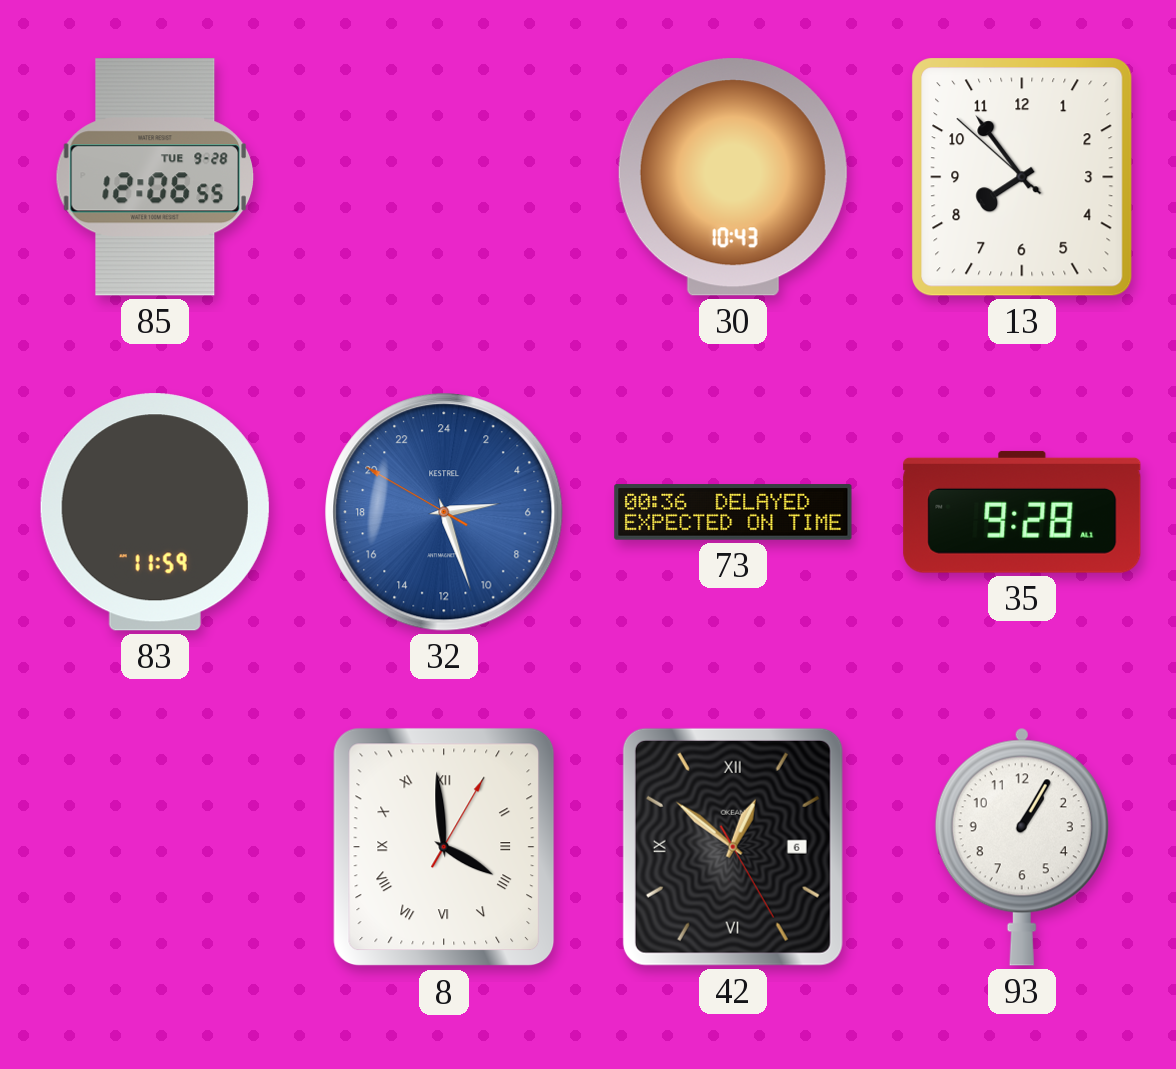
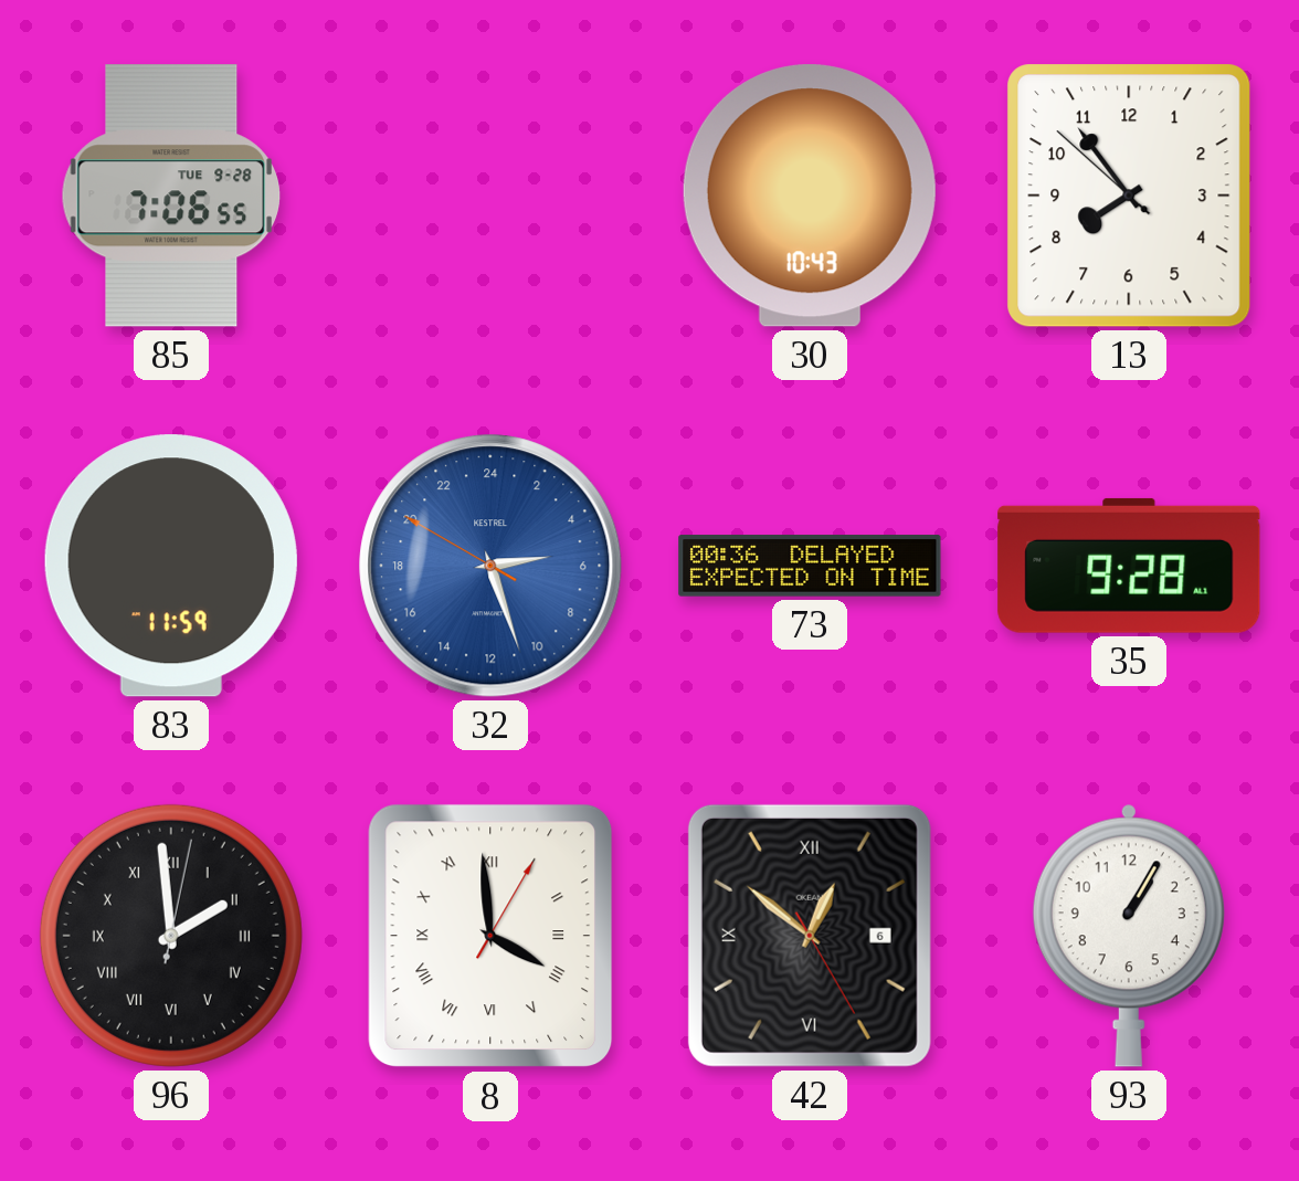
85: 12:06 -> 7:06
96: none -> 1:59
